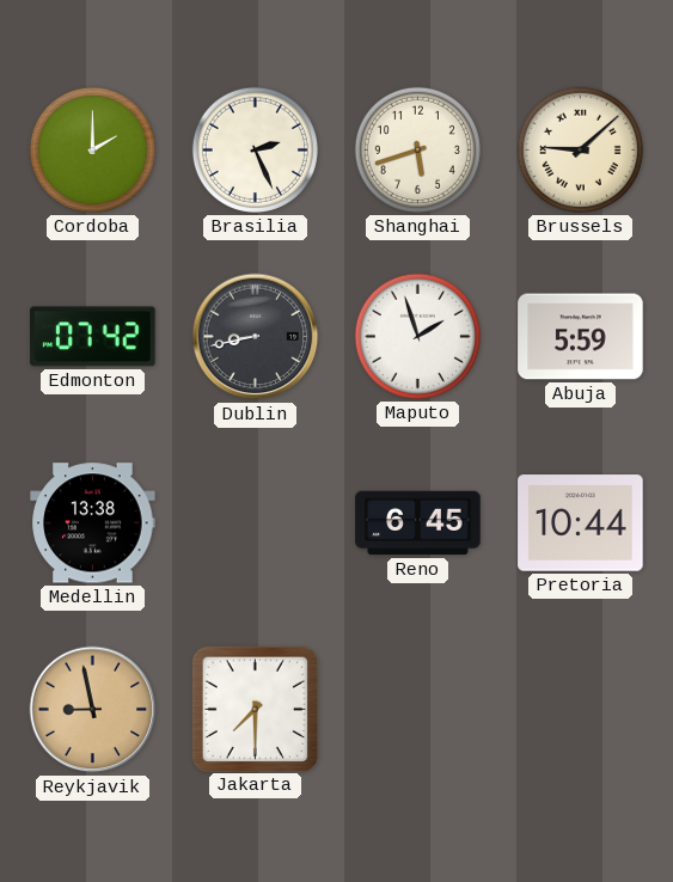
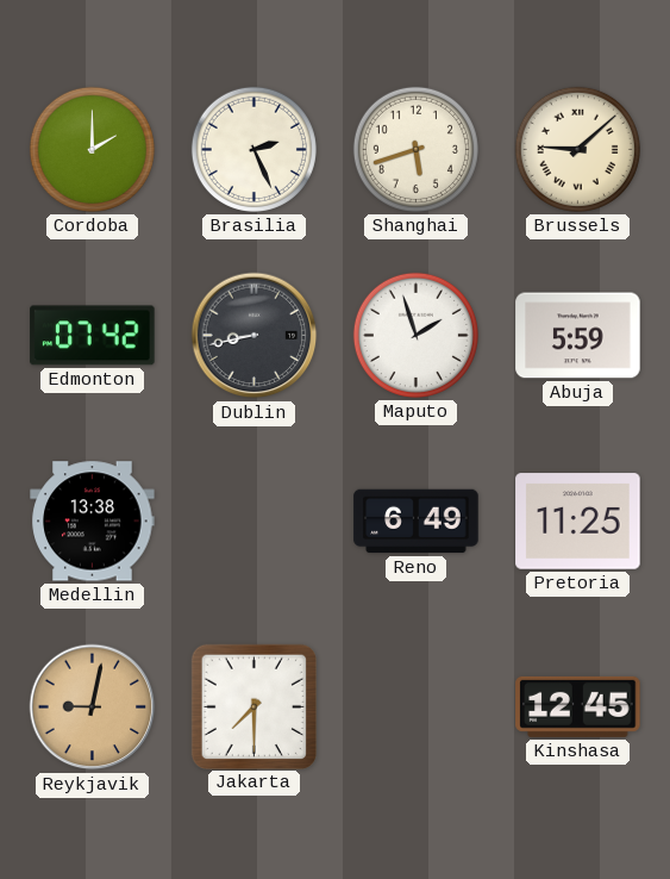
Reno: 6:45 -> 6:49
Pretoria: 10:44 -> 11:25
Reykjavik: 8:58 -> 9:02
Kinshasa: none -> 12:45
